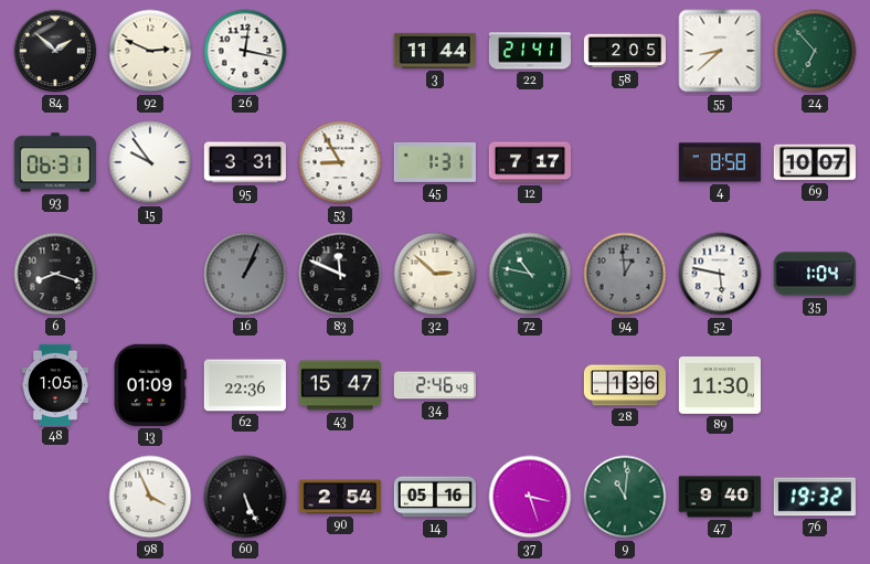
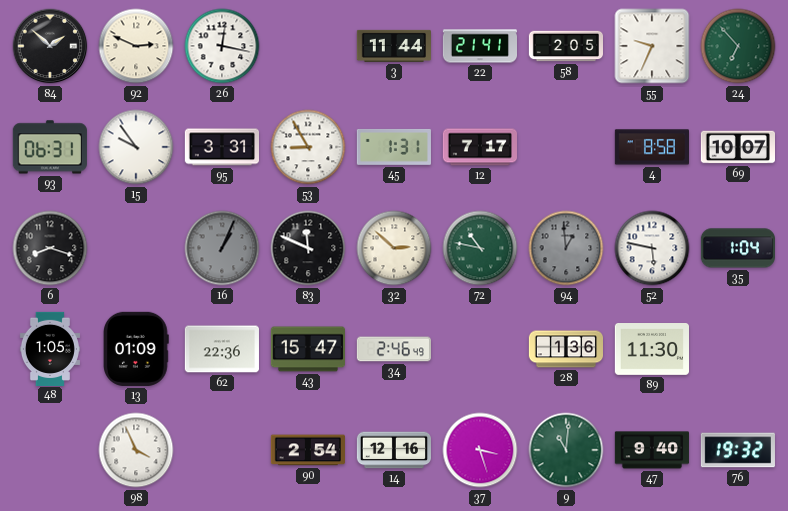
55: 8:38 -> 9:34
60: 5:26 -> none
14: 05:16 -> 12:16
